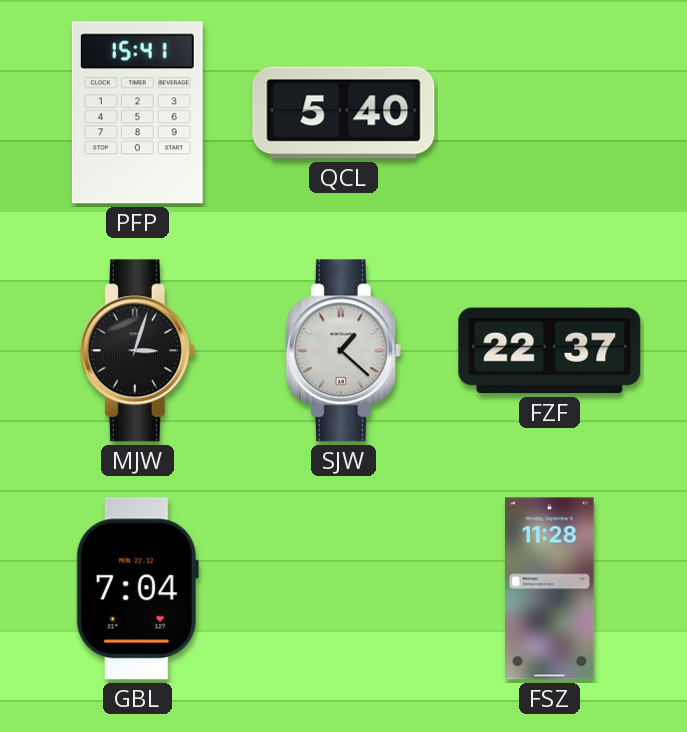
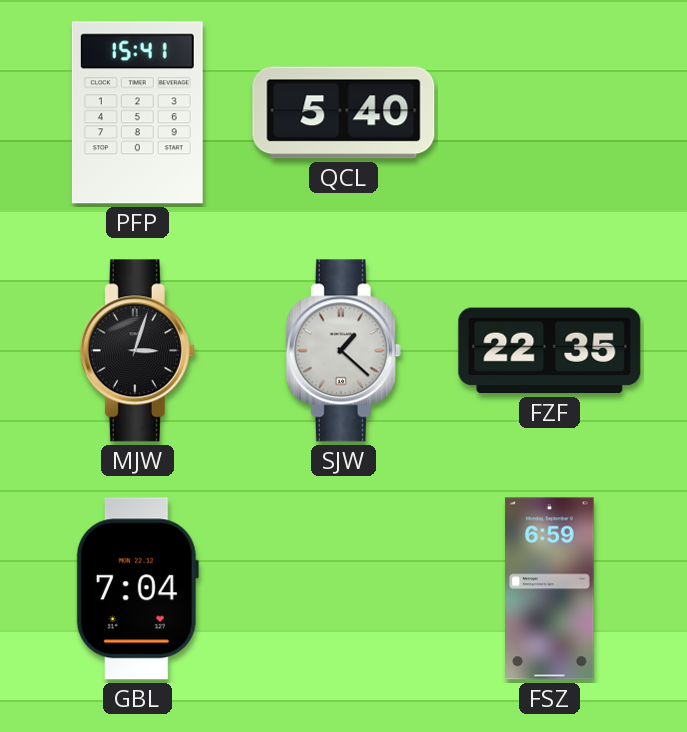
FZF: 22:37 -> 22:35
FSZ: 11:28 -> 6:59
